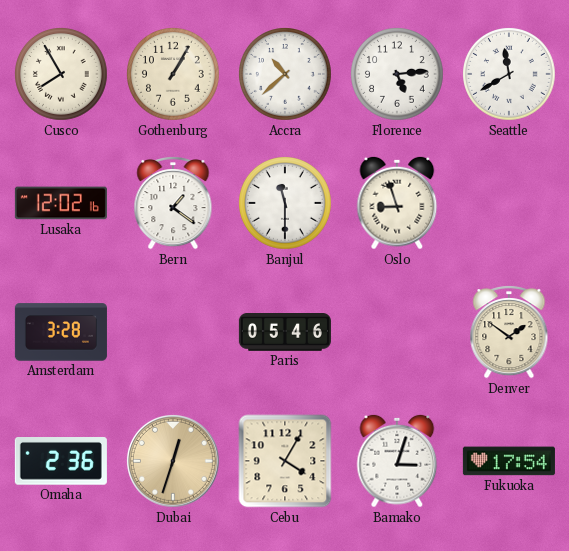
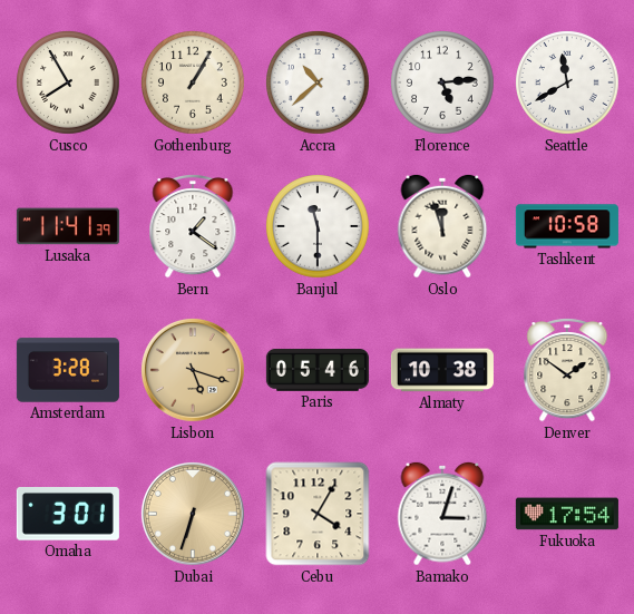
Lusaka: 12:02 -> 11:41
Oslo: 8:57 -> 11:57
Tashkent: none -> 10:58
Lisbon: none -> 5:18
Almaty: none -> 10:38
Omaha: 2:36 -> 3:01
Dubai: 12:33 -> 6:33
